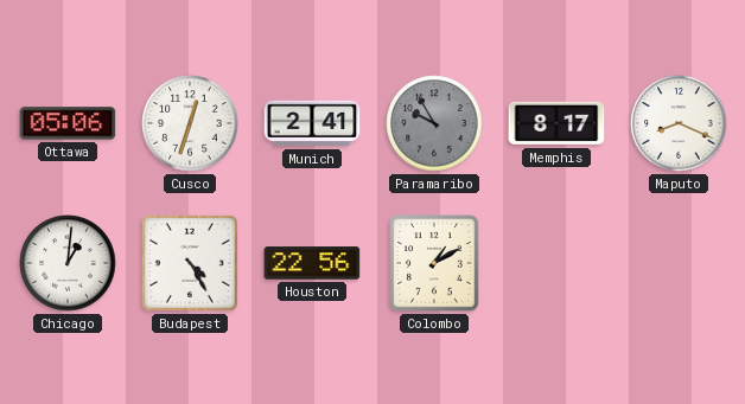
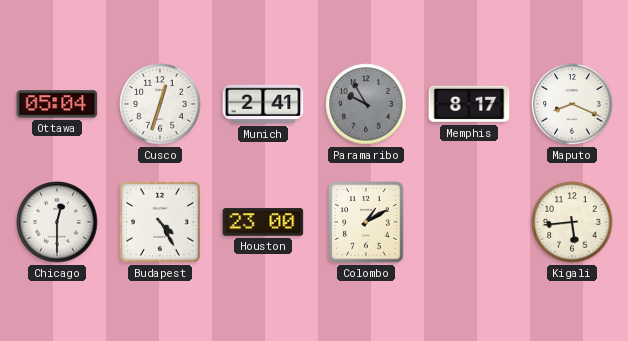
Ottawa: 05:06 -> 05:04
Chicago: 1:01 -> 12:30
Houston: 22:56 -> 23:00
Kigali: none -> 5:44
